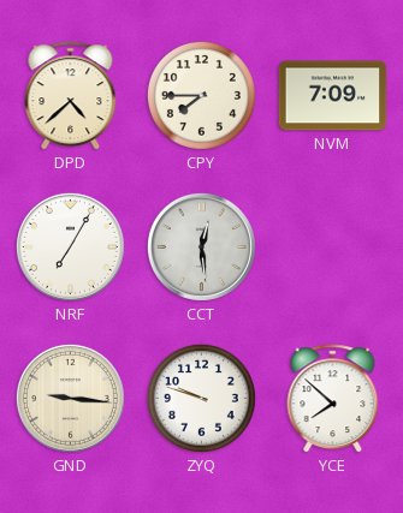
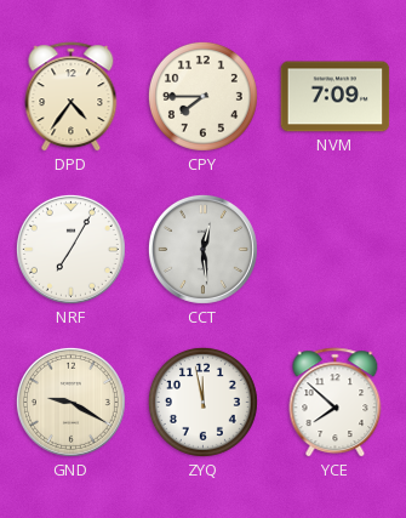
DPD: 4:38 -> 4:36
GND: 9:16 -> 9:20
ZYQ: 9:48 -> 11:58
